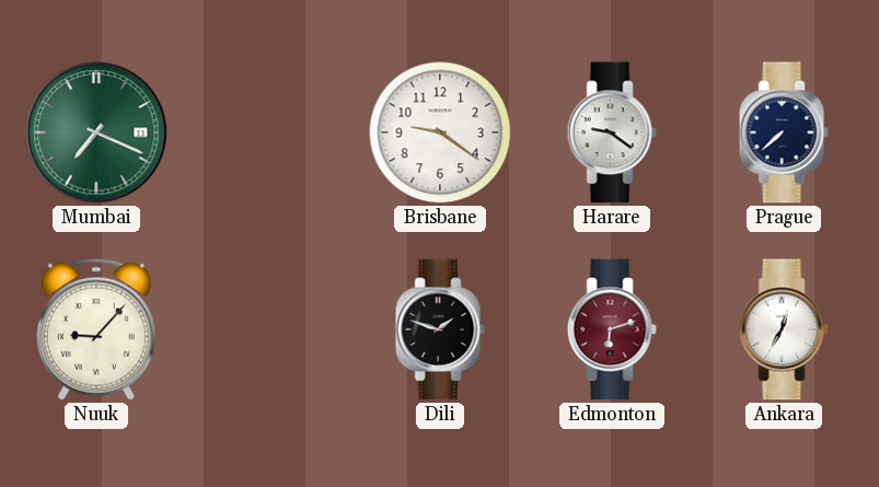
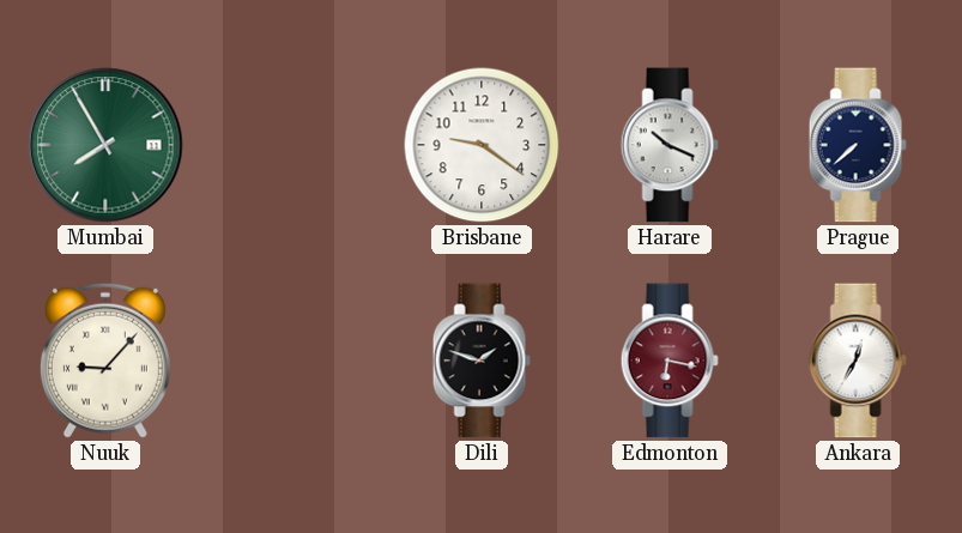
Mumbai: 7:19 -> 7:55
Harare: 9:21 -> 10:19
Edmonton: 6:12 -> 6:17
